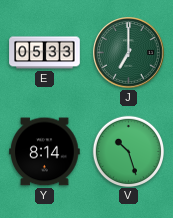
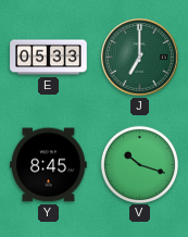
Y: 8:14 -> 8:45
V: 10:27 -> 10:18
